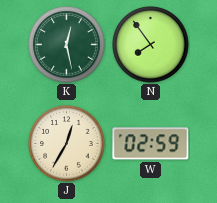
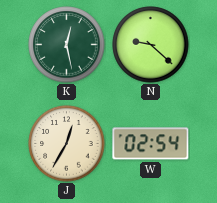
N: 7:54 -> 9:22
W: 02:59 -> 02:54
